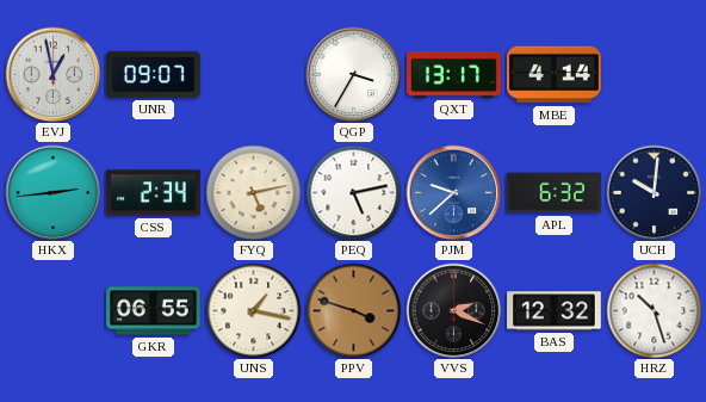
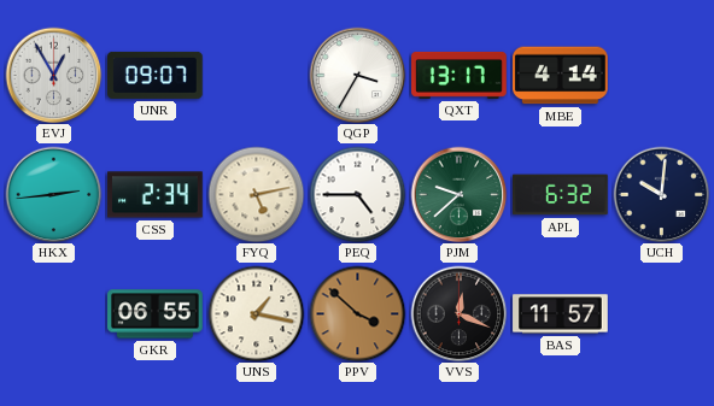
EVJ: 12:58 -> 12:55
PEQ: 5:13 -> 4:45
PJM dial: blue -> green
PPV: 3:48 -> 3:52
VVS: 2:19 -> 12:19
BAS: 12:32 -> 11:57
HRZ: 10:27 -> none
